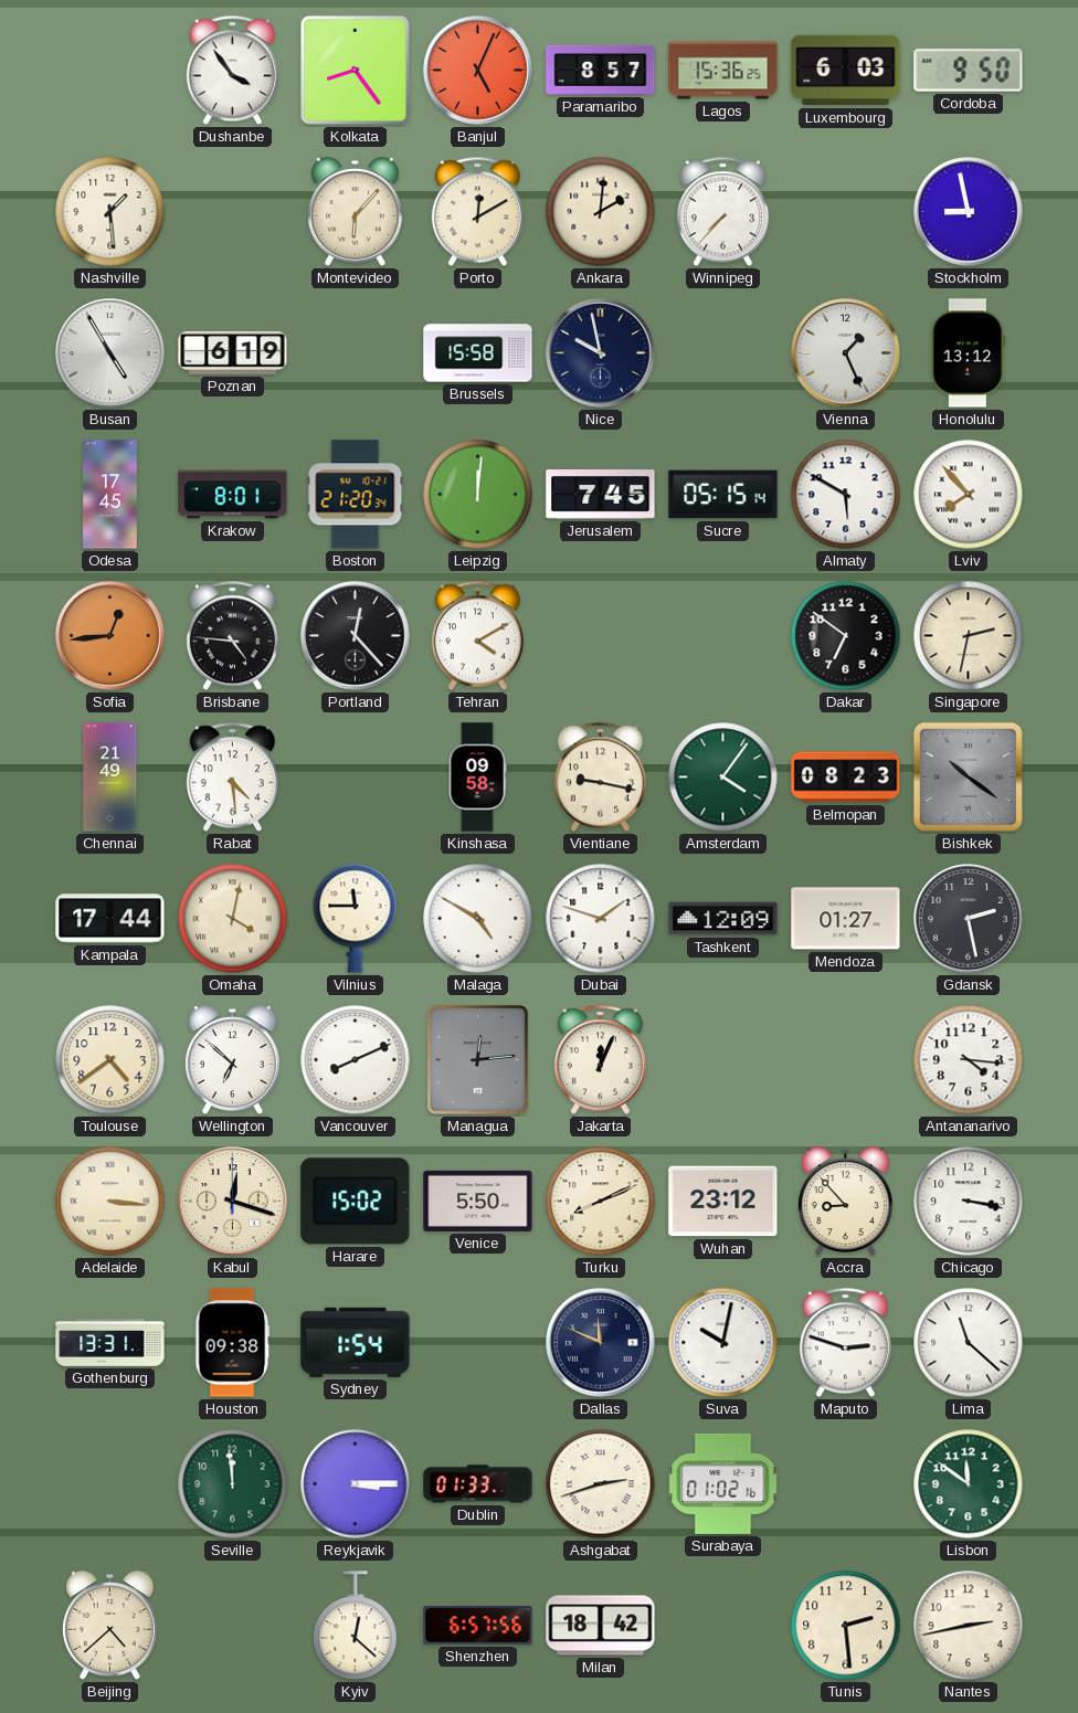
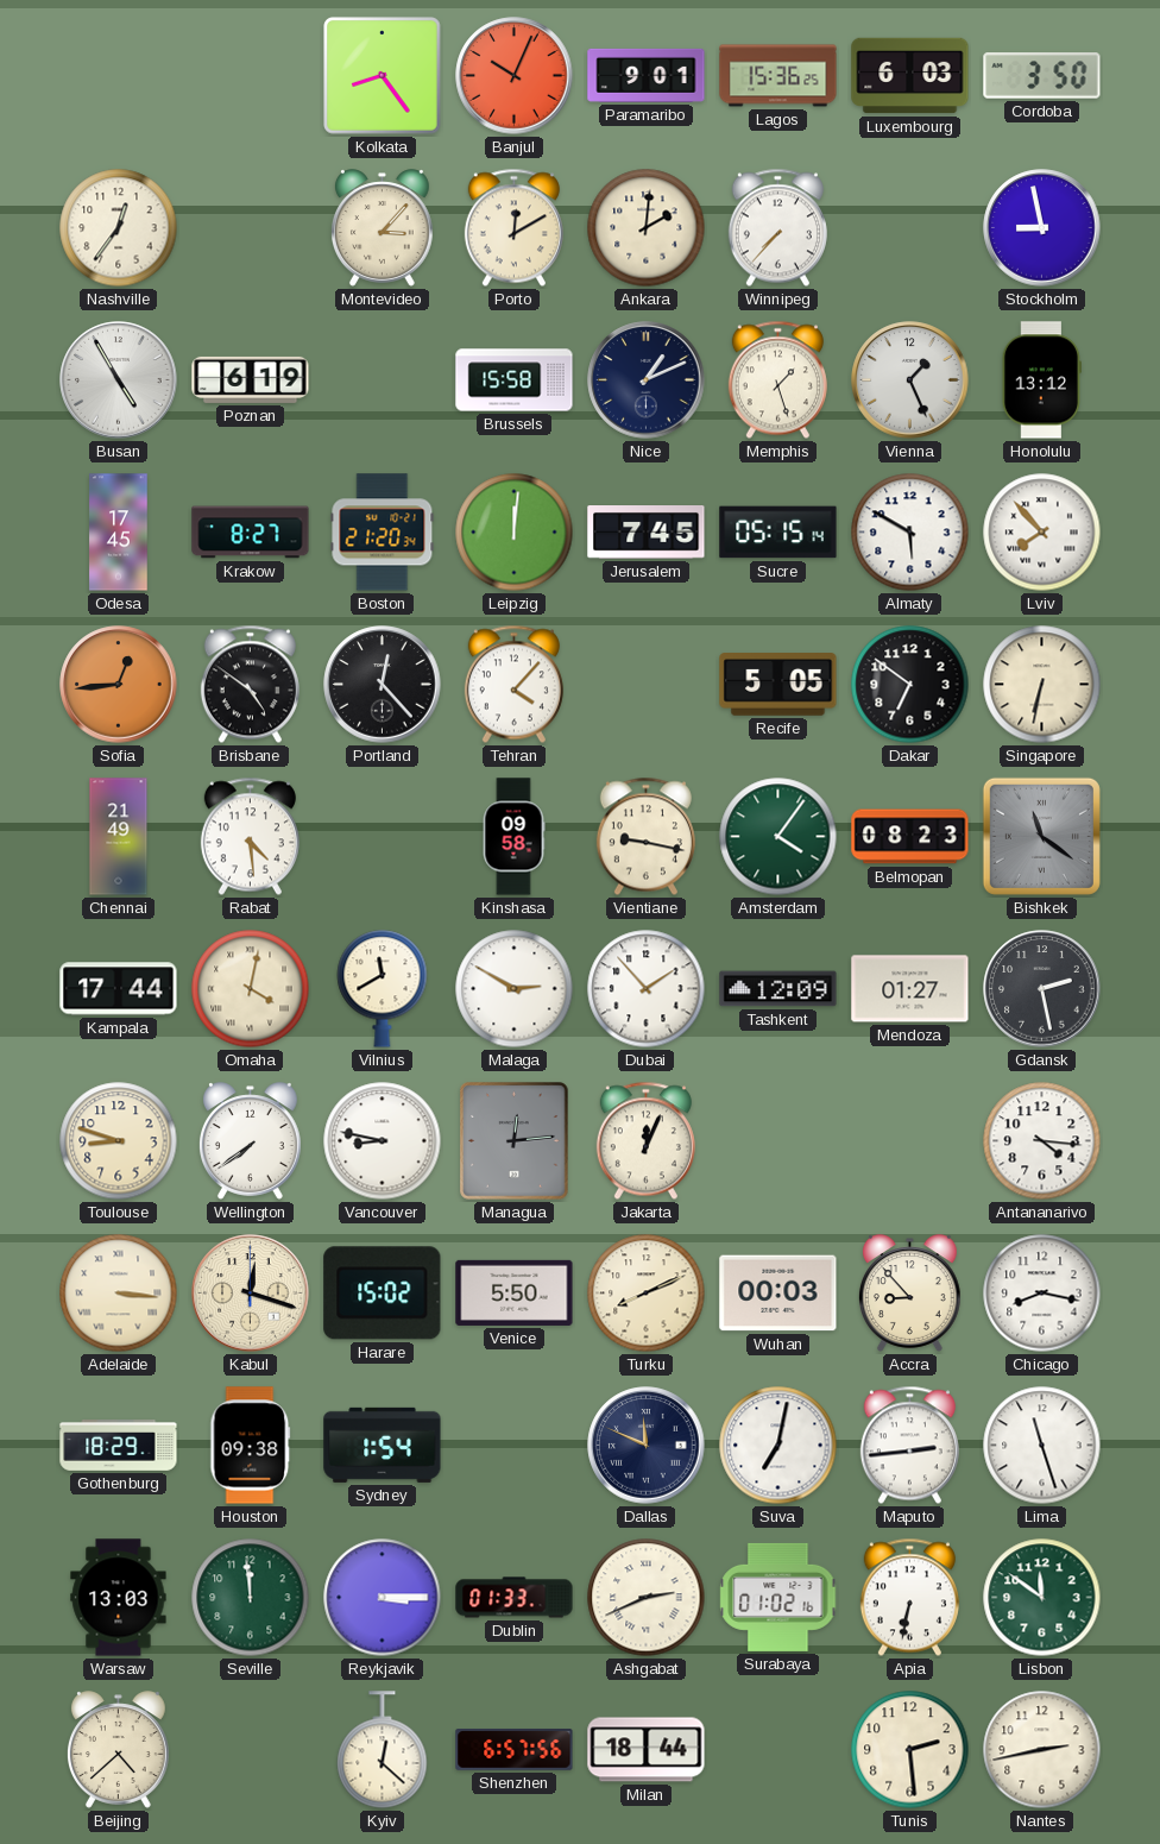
Dushanbe: 3:54 -> none
Banjul: 5:04 -> 10:04
Paramaribo: 8:57 -> 9:01
Cordoba: 9:50 -> 3:50
Nashville: 1:29 -> 12:36
Montevideo: 6:07 -> 3:07
Nice: 9:58 -> 1:11
Memphis: none -> 1:27
Krakow: 8:01 -> 8:27
Brisbane: 4:46 -> 4:51
Tehran: 4:10 -> 4:07
Recife: none -> 5:05
Singapore: 2:32 -> 6:32
Bishkek: 10:21 -> 11:21
Vilnius: 11:45 -> 11:40
Malaga: 4:50 -> 2:50
Dubai: 1:48 -> 1:53
Toulouse: 4:39 -> 8:48
Wellington: 6:52 -> 7:39
Vancouver: 8:11 -> 8:47
Wuhan: 23:12 -> 00:03
Chicago: 3:17 -> 8:17
Gothenburg: 13:31 -> 18:29
Suva: 10:02 -> 7:02
Maputo: 2:48 -> 2:44
Lima: 11:22 -> 11:27
Warsaw: none -> 13:03
Ashgabat: 2:42 -> 2:41
Apia: none -> 6:32
Milan: 18:42 -> 18:44
